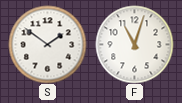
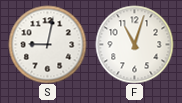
S: 1:51 -> 9:02
